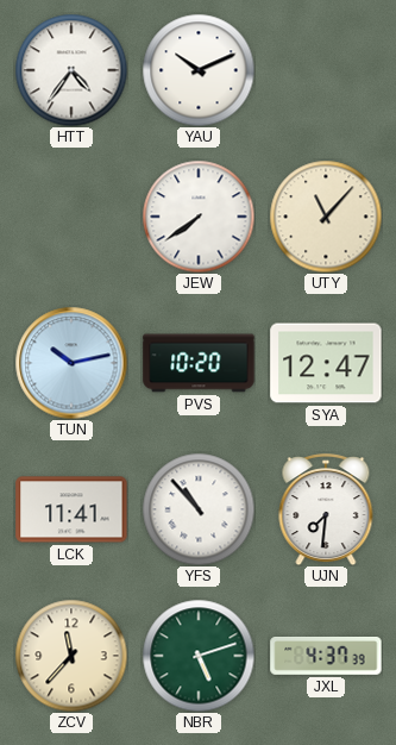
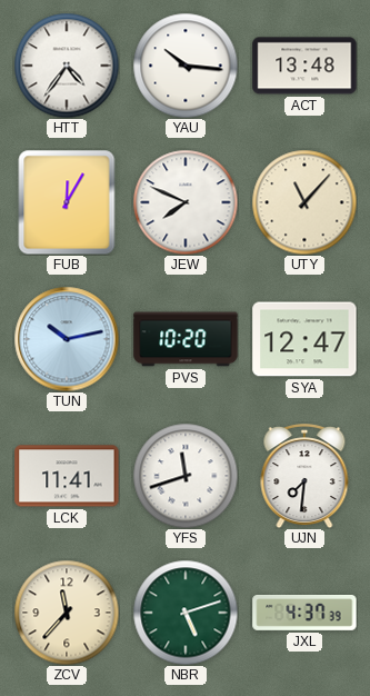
YAU: 10:11 -> 10:16
ACT: none -> 13:48
FUB: none -> 12:05
JEW: 7:39 -> 7:49
YFS: 10:53 -> 11:42
